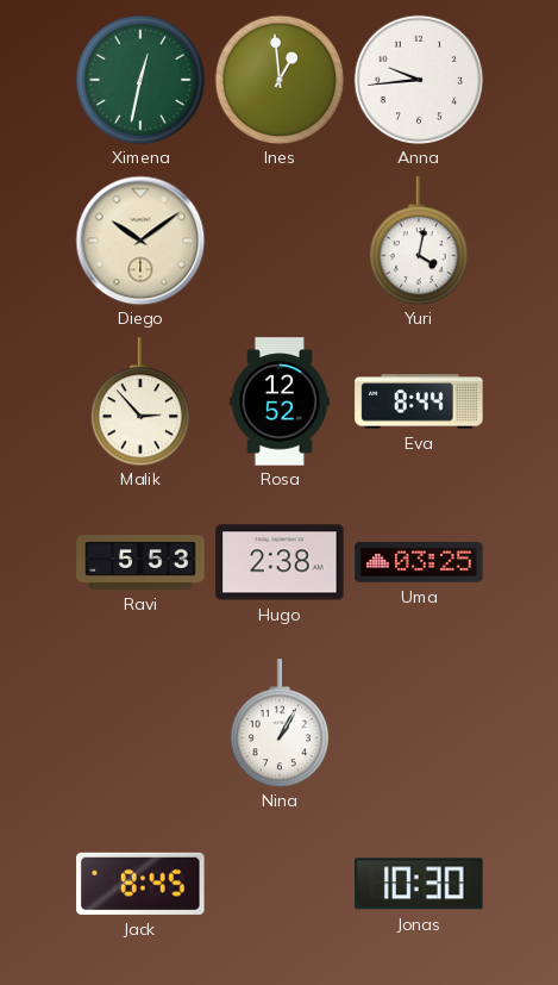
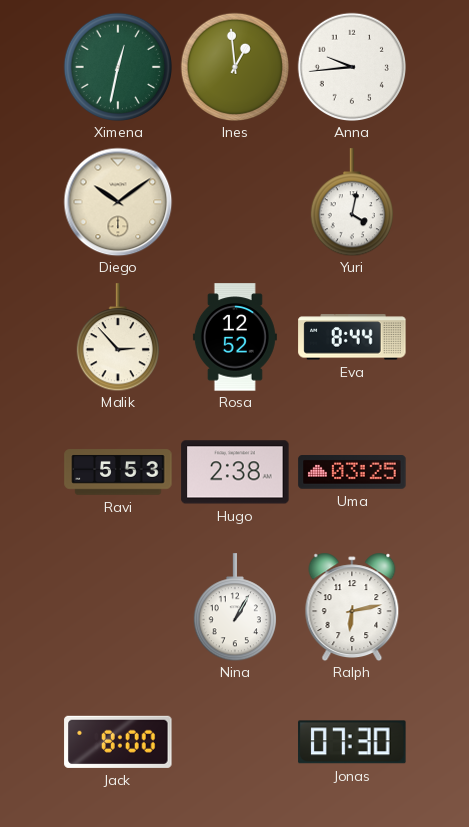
Ralph: none -> 6:13
Jack: 8:45 -> 8:00
Jonas: 10:30 -> 07:30
